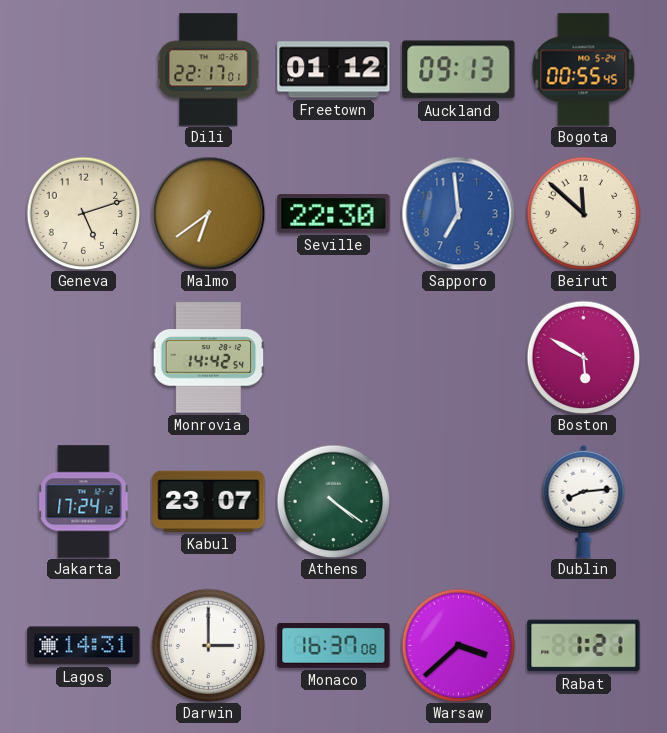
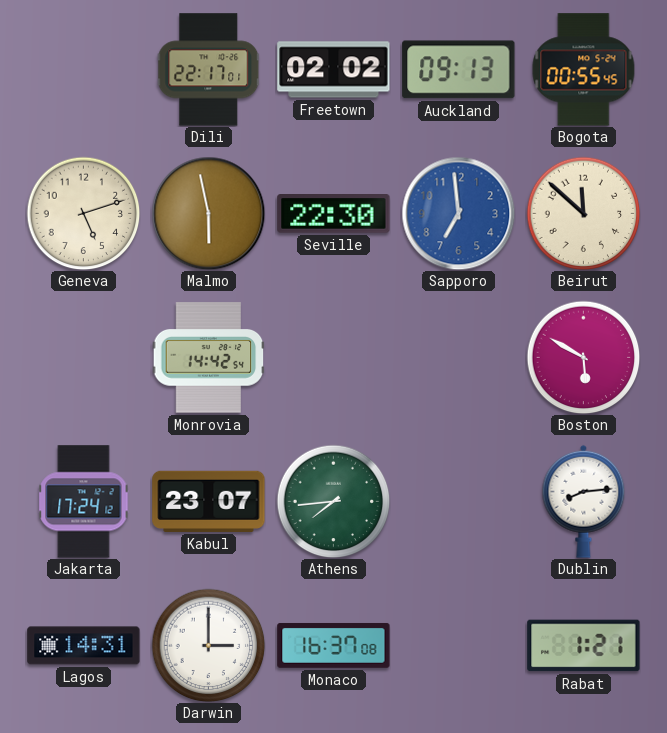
Freetown: 01:12 -> 02:02
Malmo: 6:39 -> 5:58
Athens: 4:21 -> 7:44
Warsaw: 3:38 -> none
